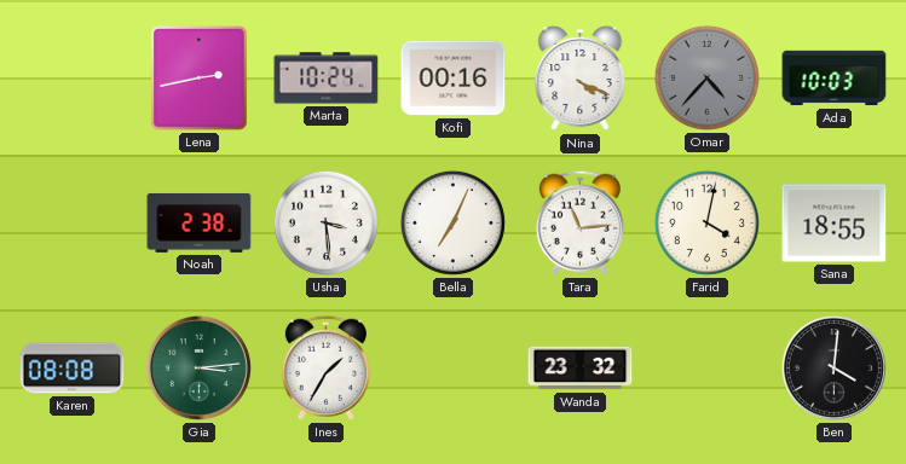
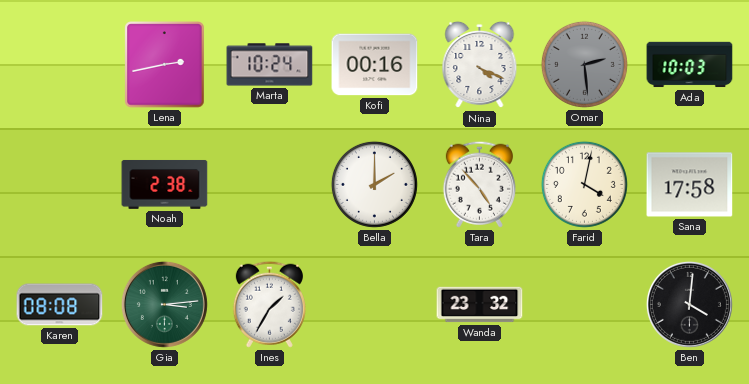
Omar: 4:37 -> 2:29
Usha: 3:29 -> none
Bella: 7:04 -> 2:00
Tara: 11:14 -> 4:53
Sana: 18:55 -> 17:58
